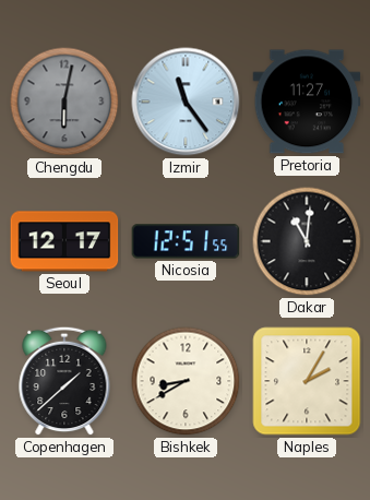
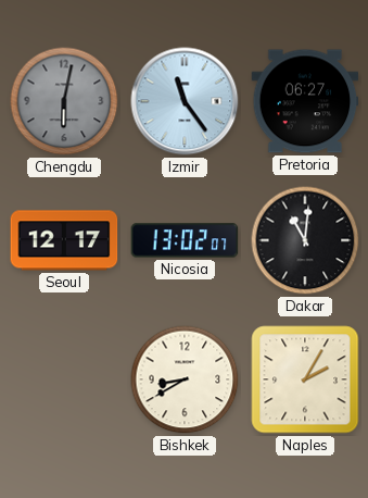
Pretoria: 11:27 -> 06:27
Nicosia: 12:51 -> 13:02
Copenhagen: 1:38 -> none
